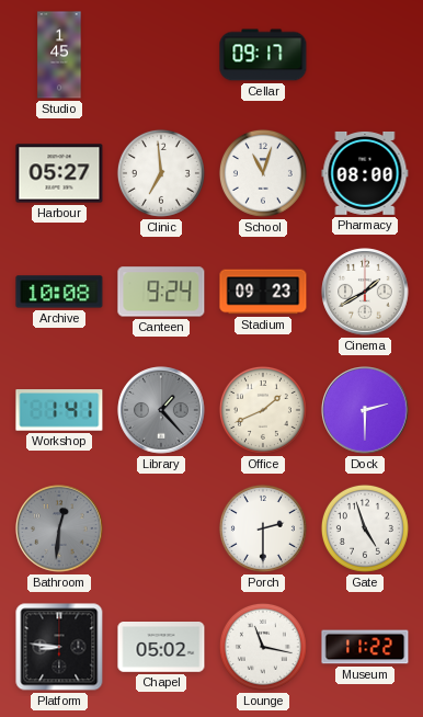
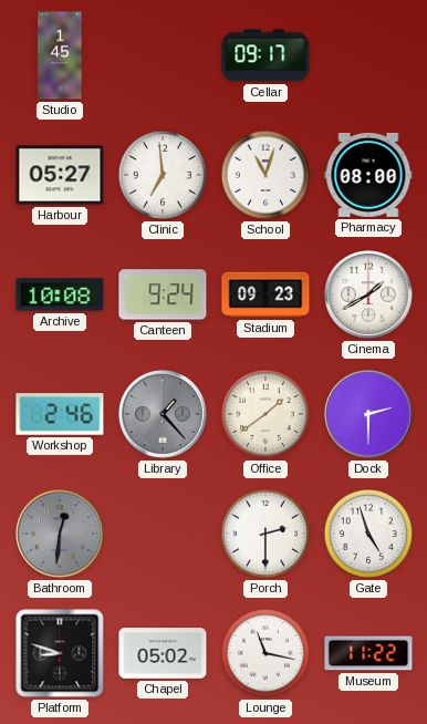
Workshop: 1:41 -> 2:46
Office: 1:41 -> 1:39
Platform: 8:46 -> 8:48
